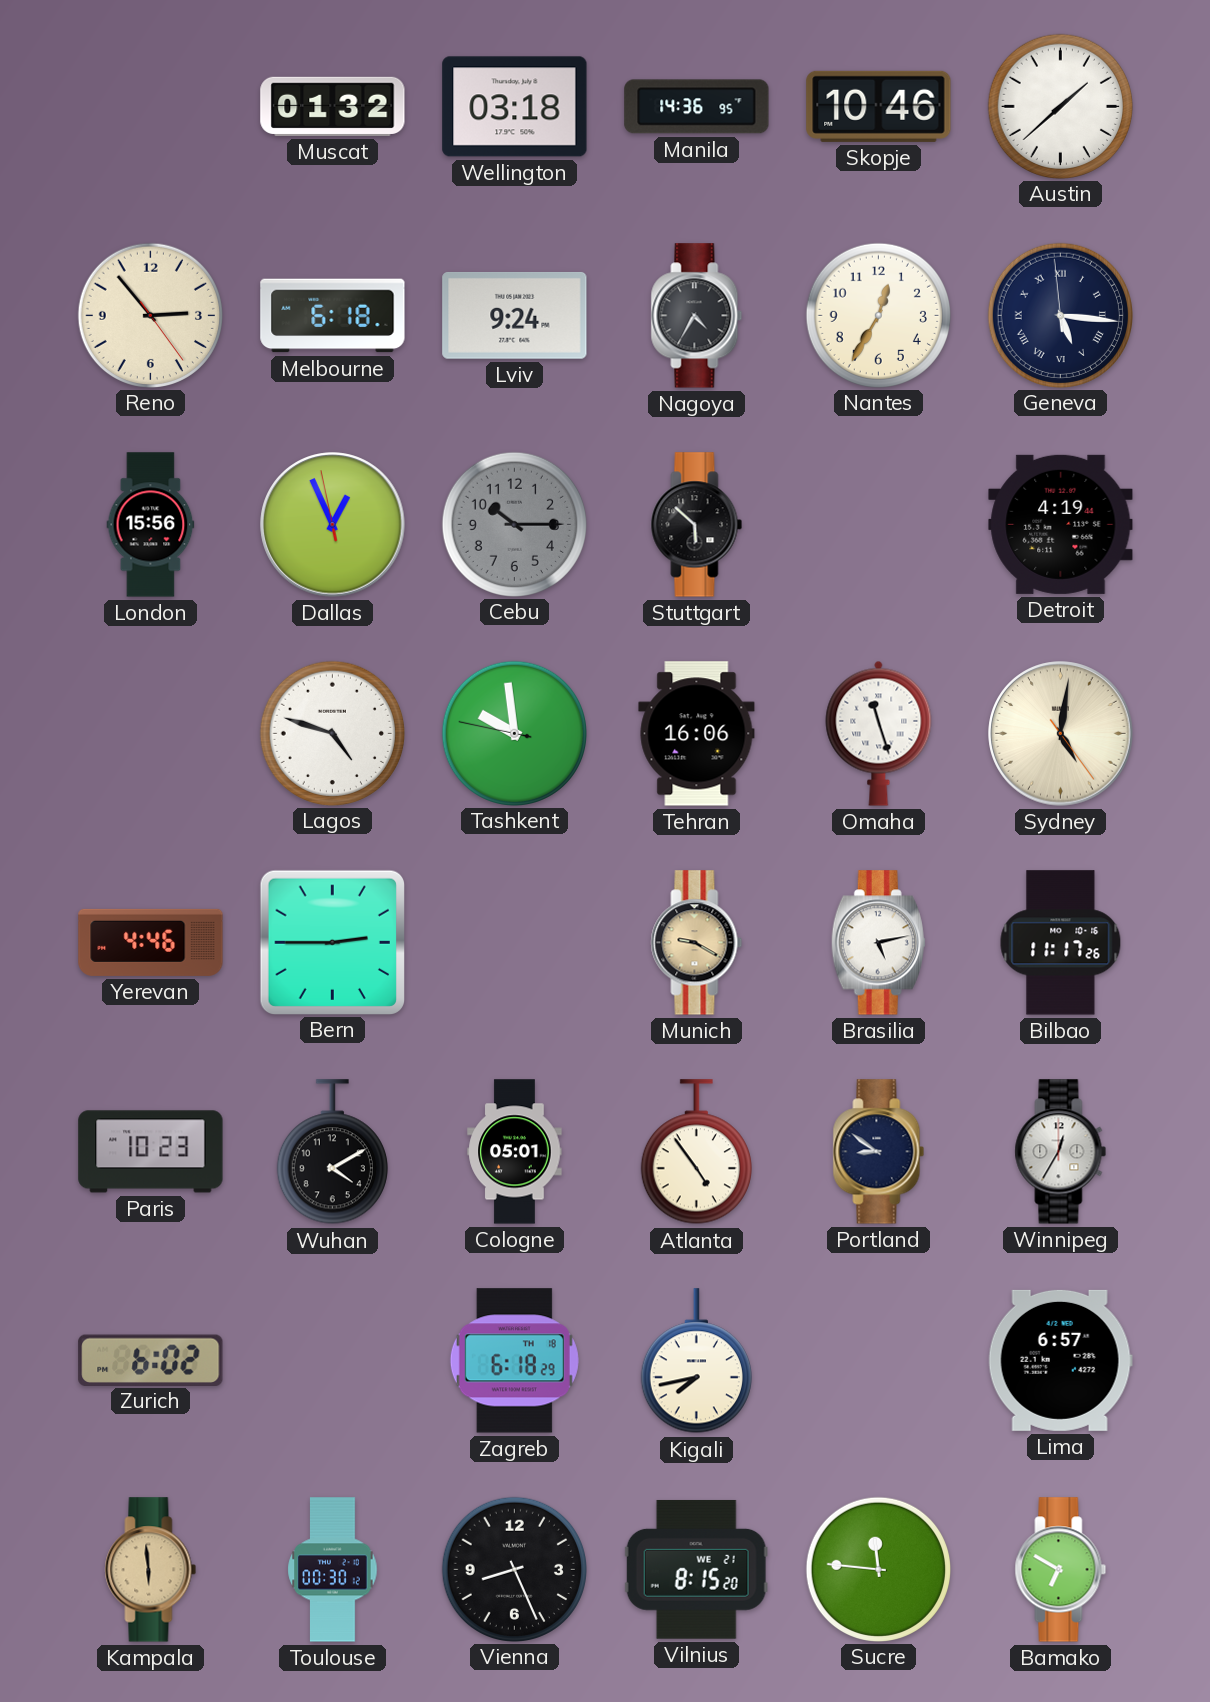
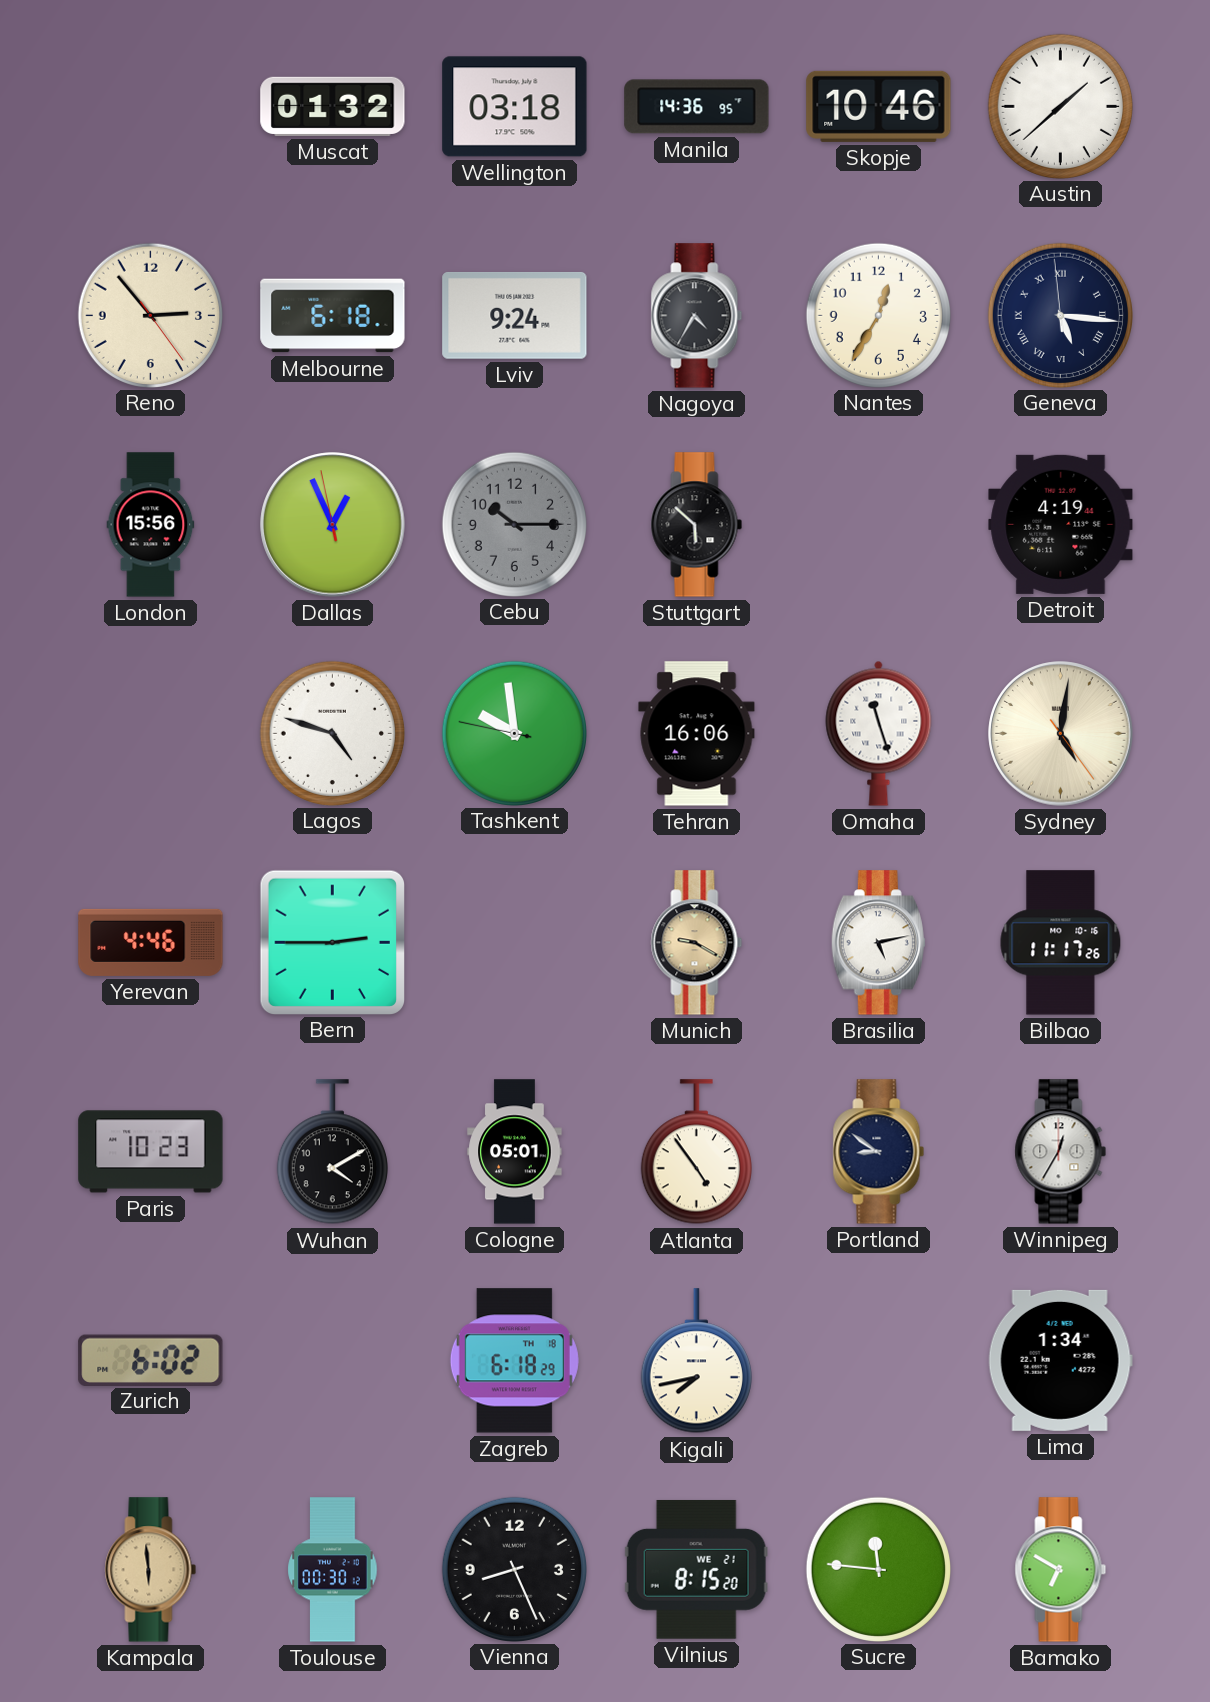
Lima: 6:57 -> 1:34
